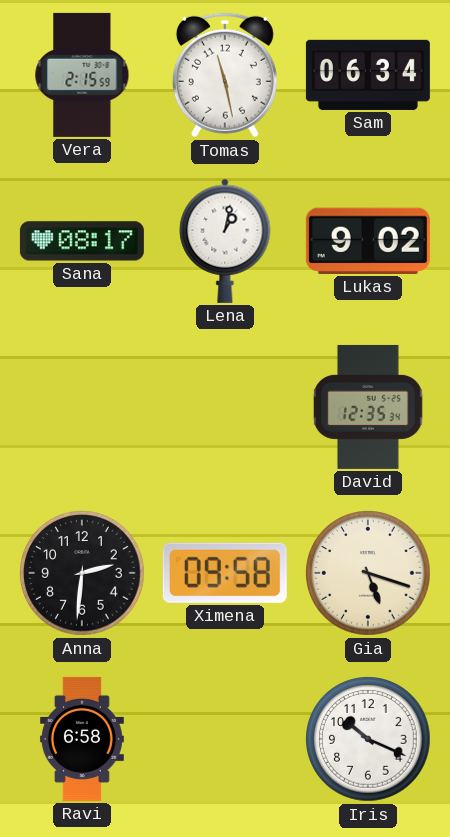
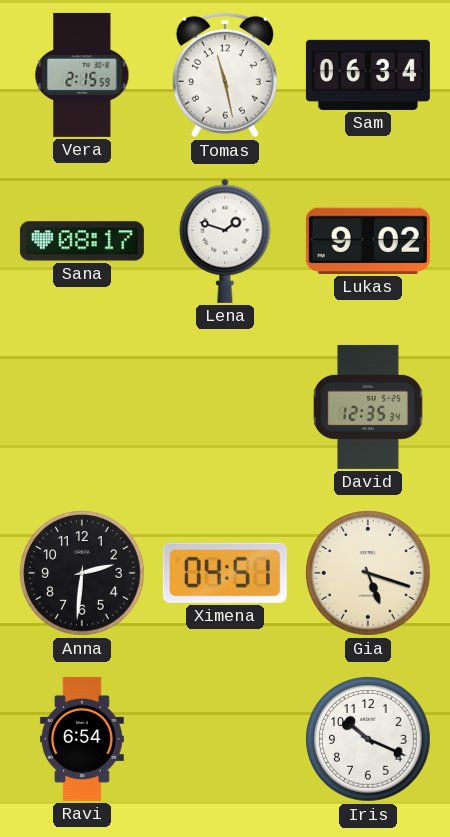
Lena: 1:02 -> 1:48
Ximena: 09:58 -> 04:51
Ravi: 6:58 -> 6:54
